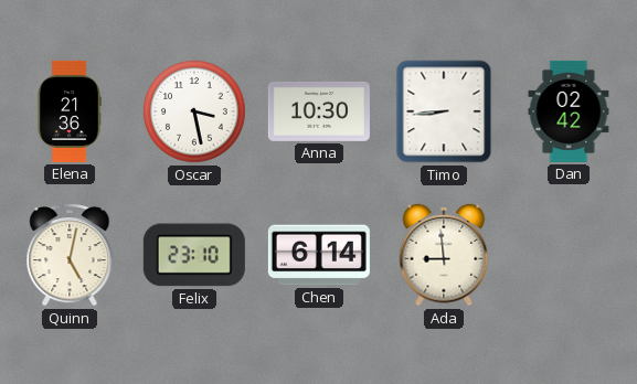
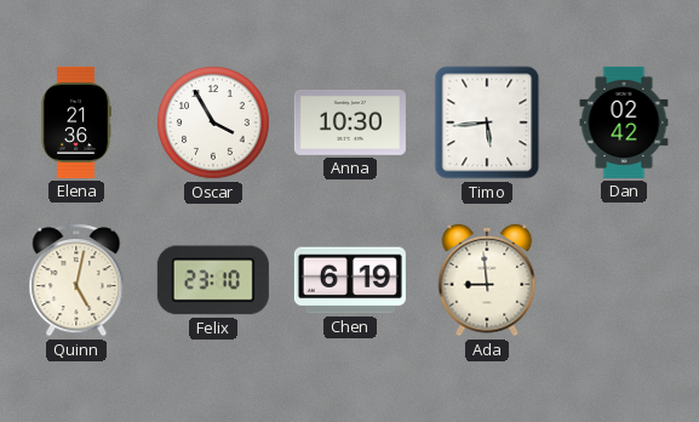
Oscar: 3:28 -> 3:55
Timo: 8:44 -> 5:44
Chen: 6:14 -> 6:19
